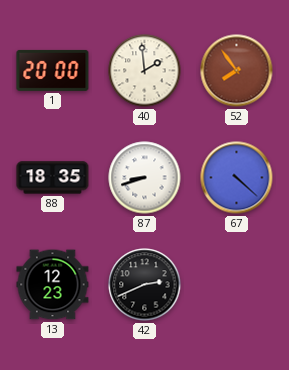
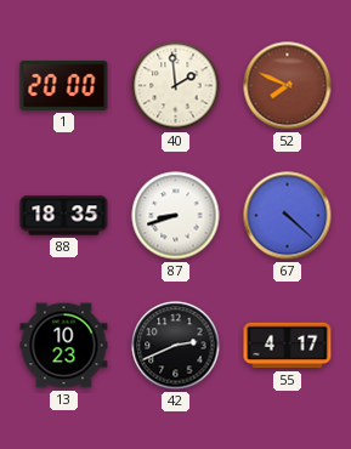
52: 7:54 -> 7:49
13: 12:23 -> 10:23
55: none -> 4:17
